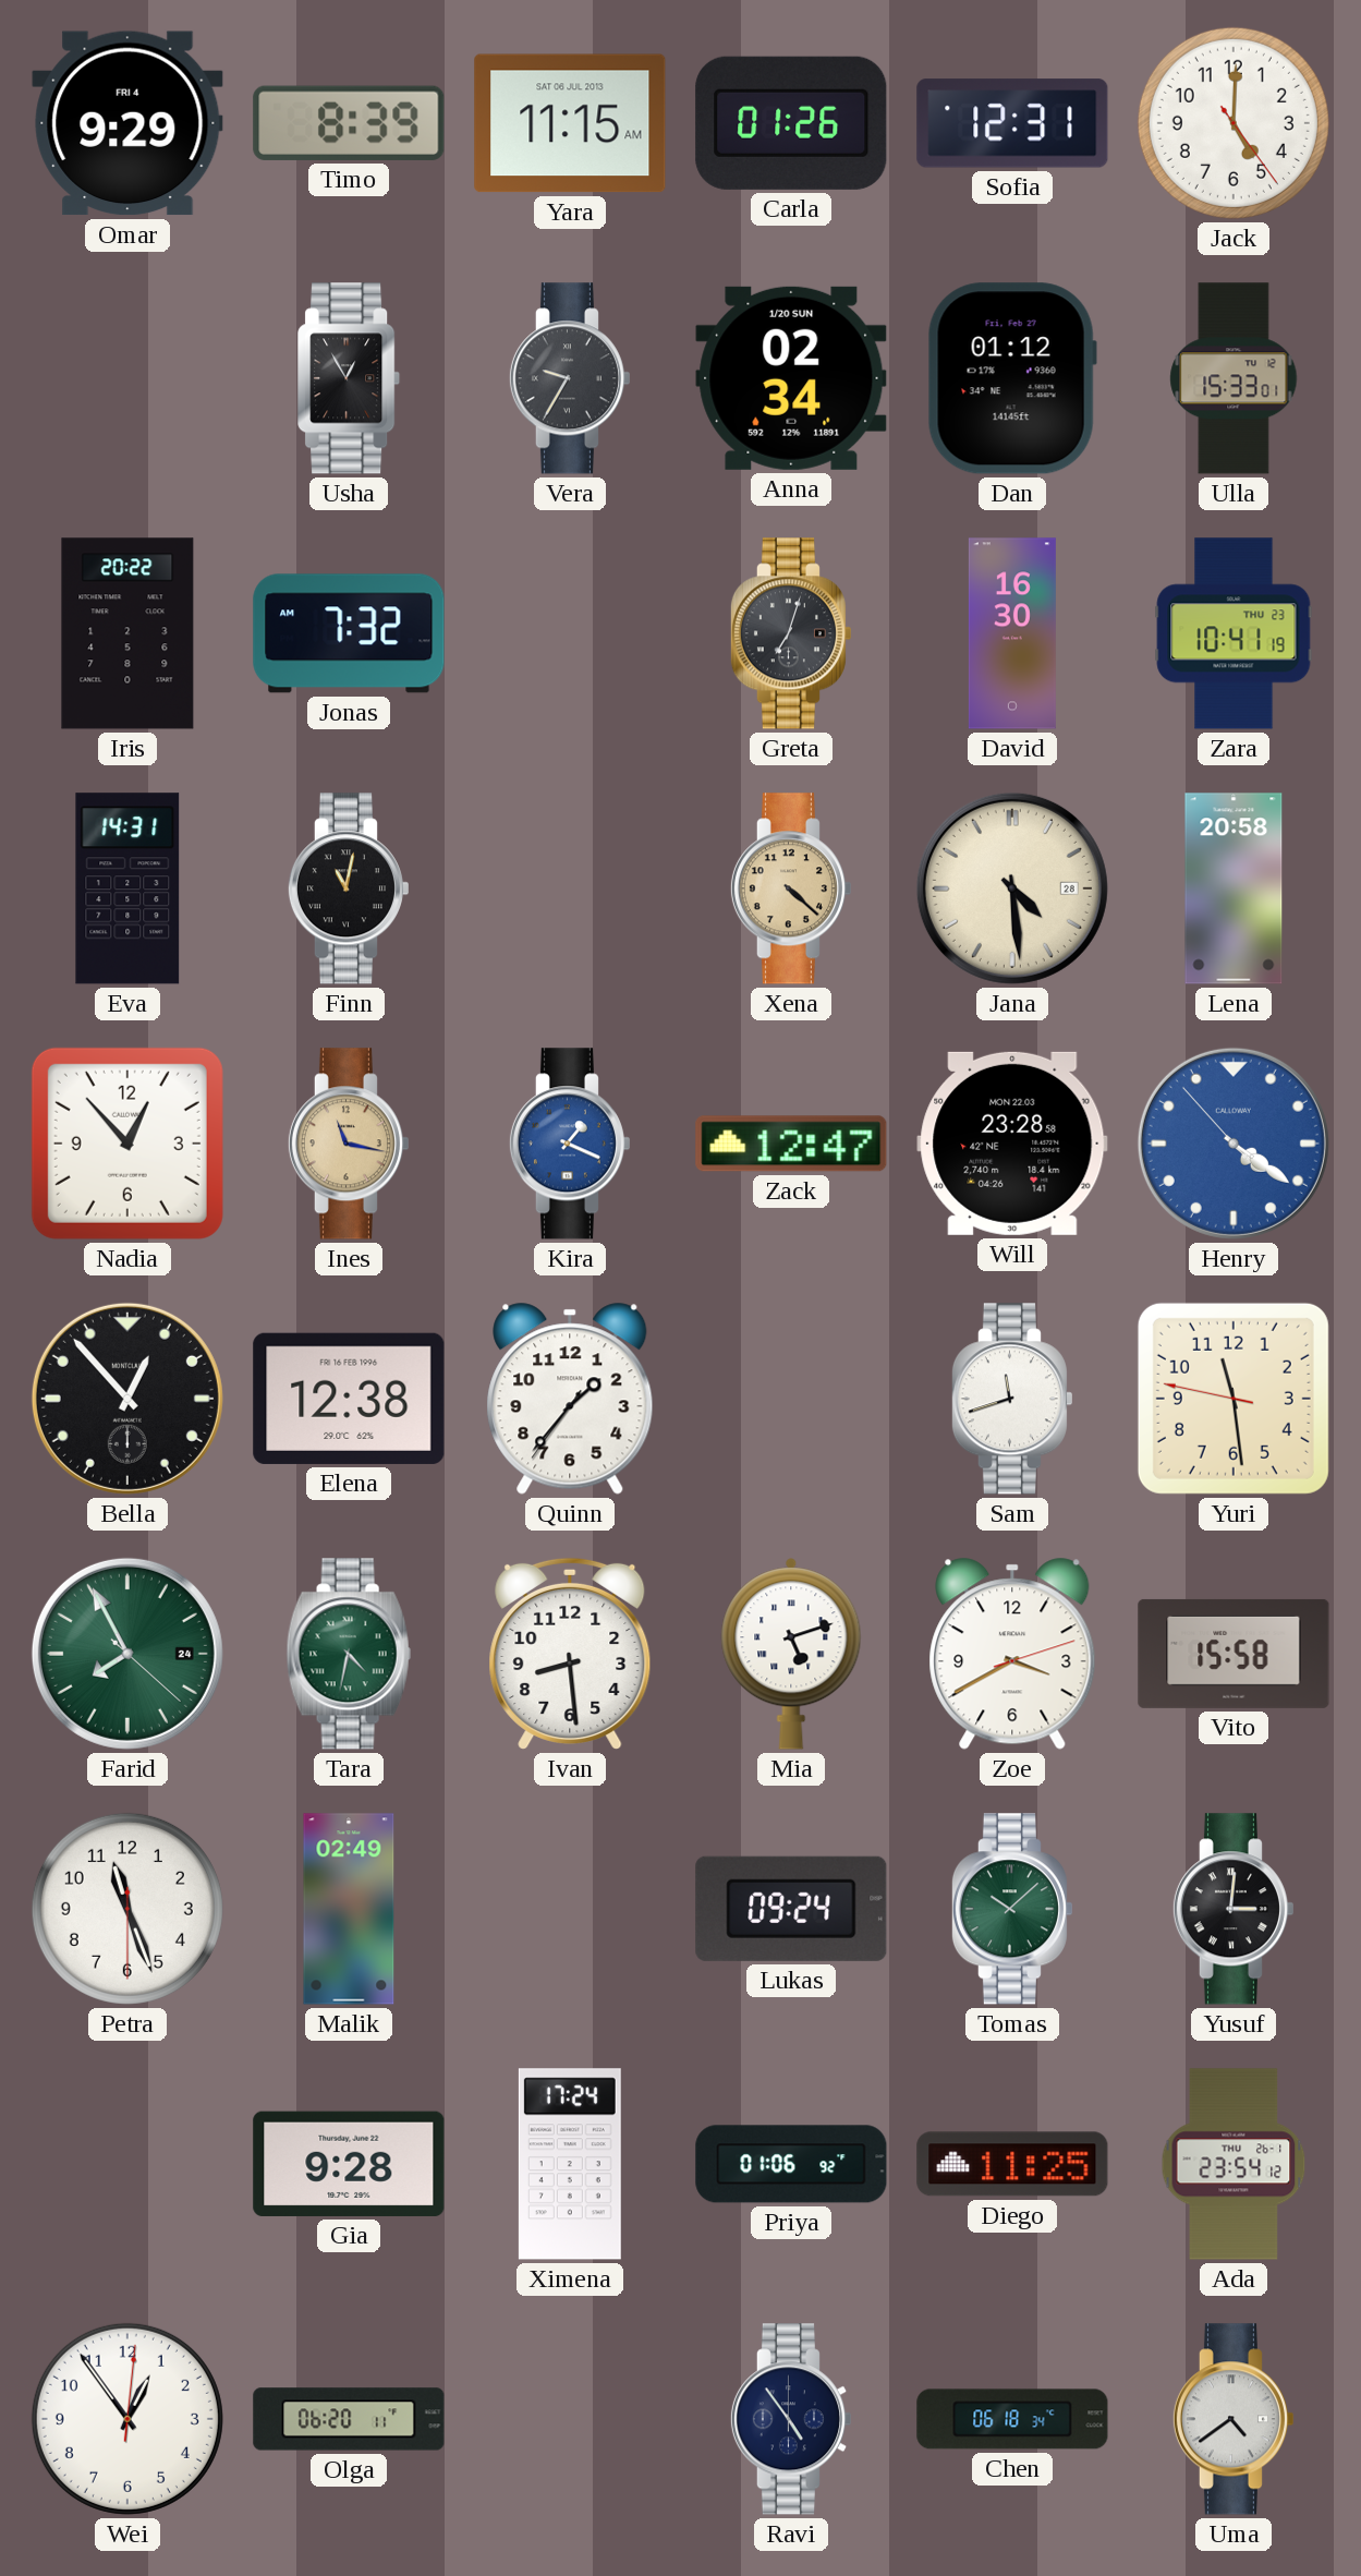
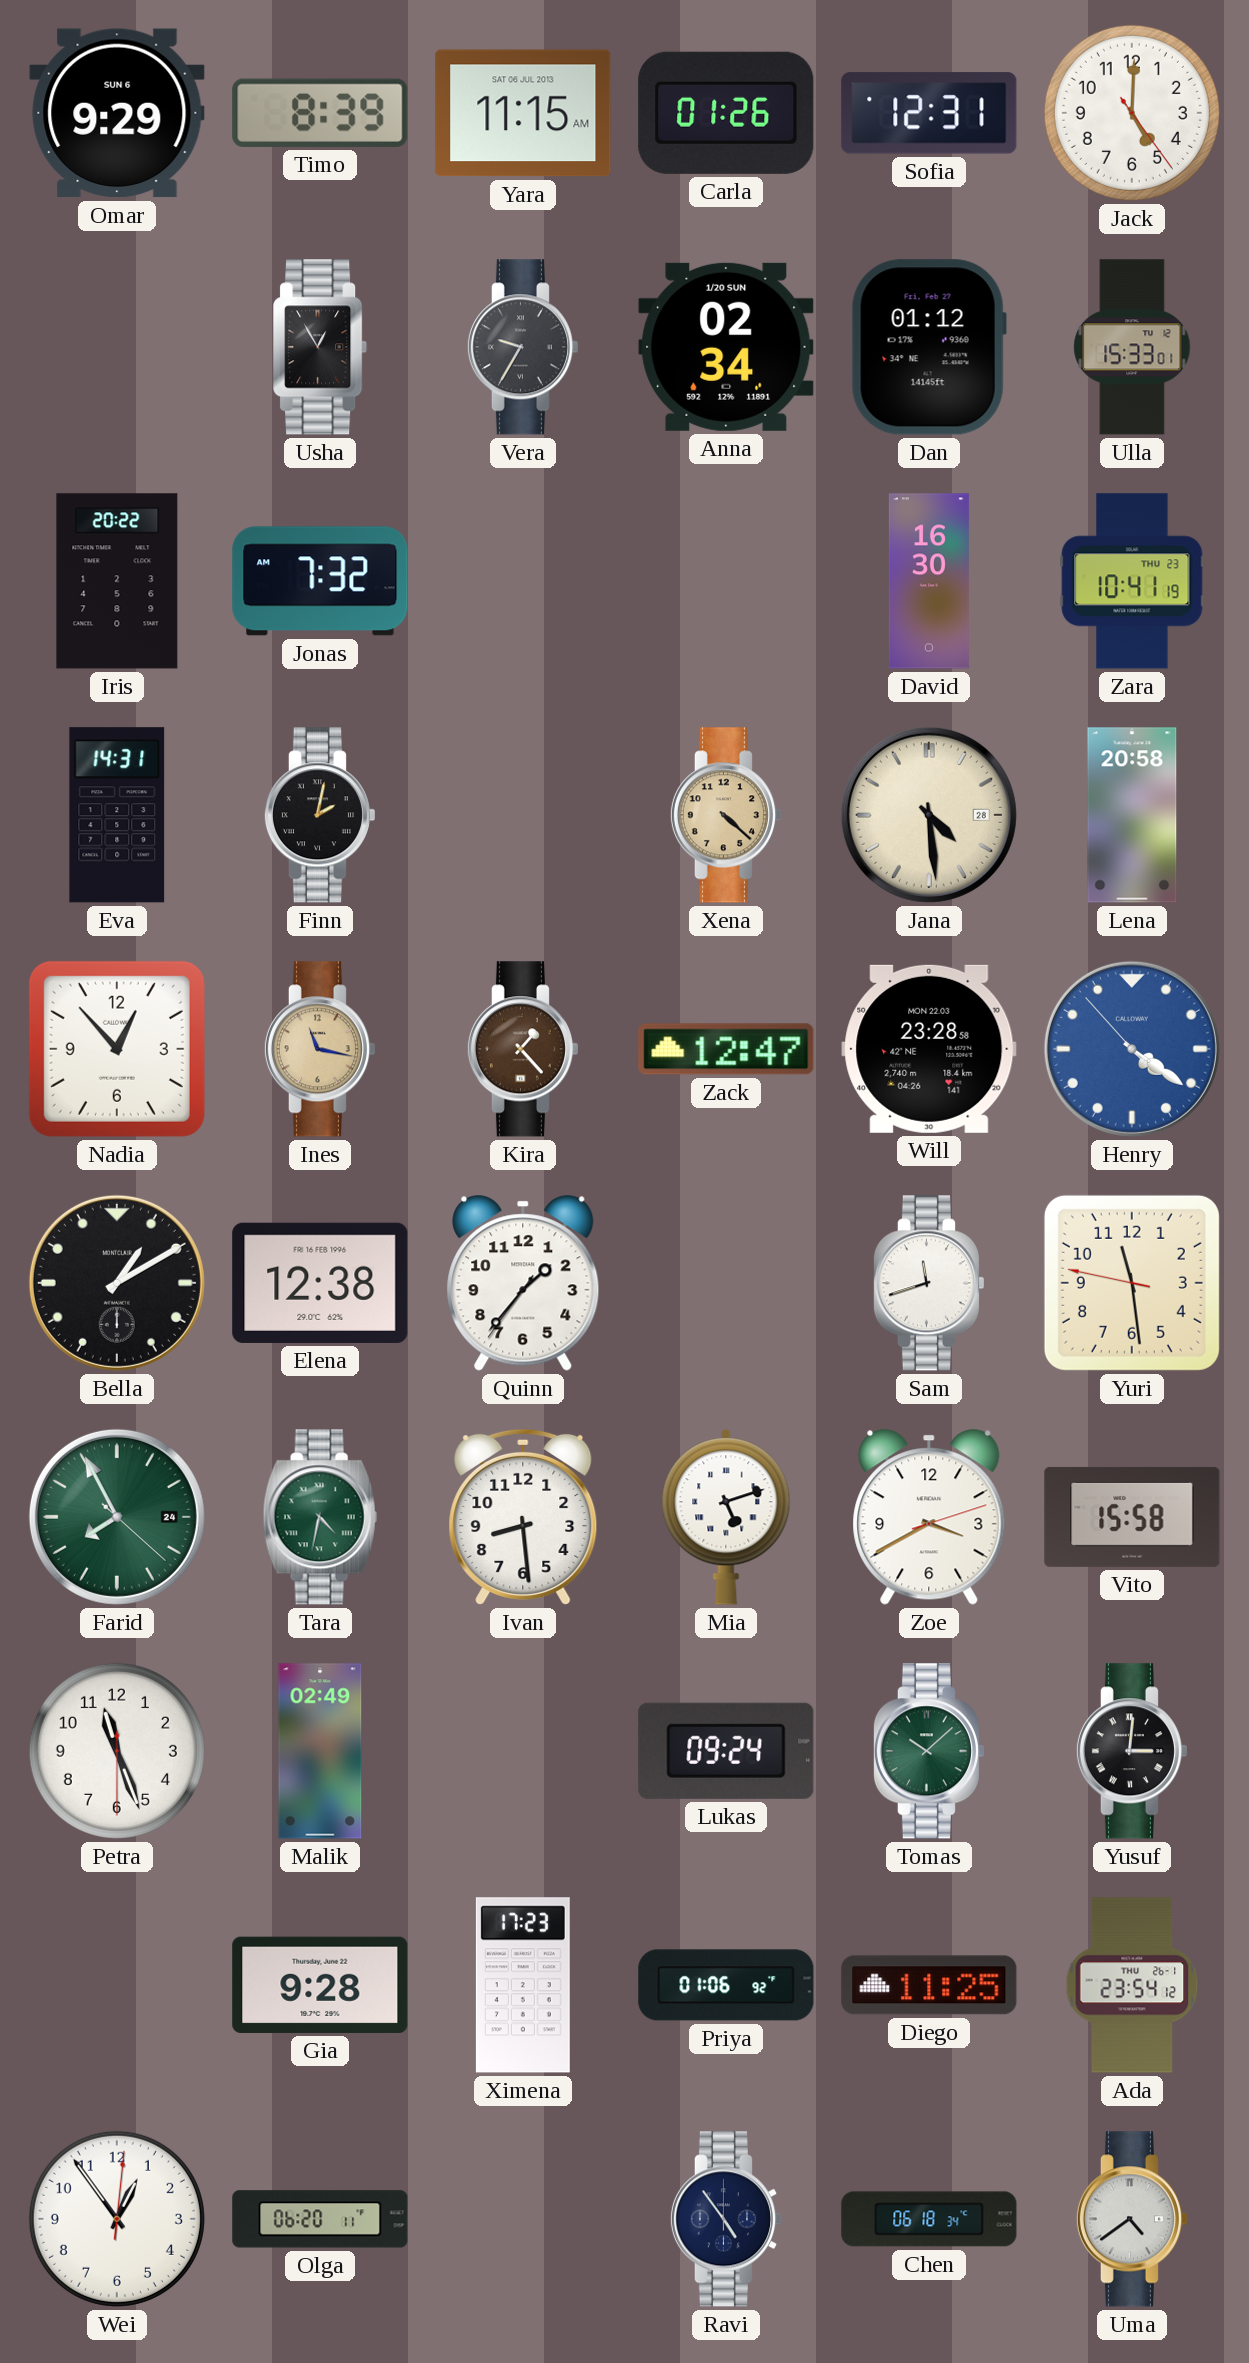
Omar date: FRI 4 -> SUN 6
Greta: 7:03 -> none
Finn: 11:02 -> 2:02
Kira: 1:19 -> 1:23
Kira dial: blue -> brown
Bella: 12:53 -> 1:10
Ximena: 17:24 -> 17:23
